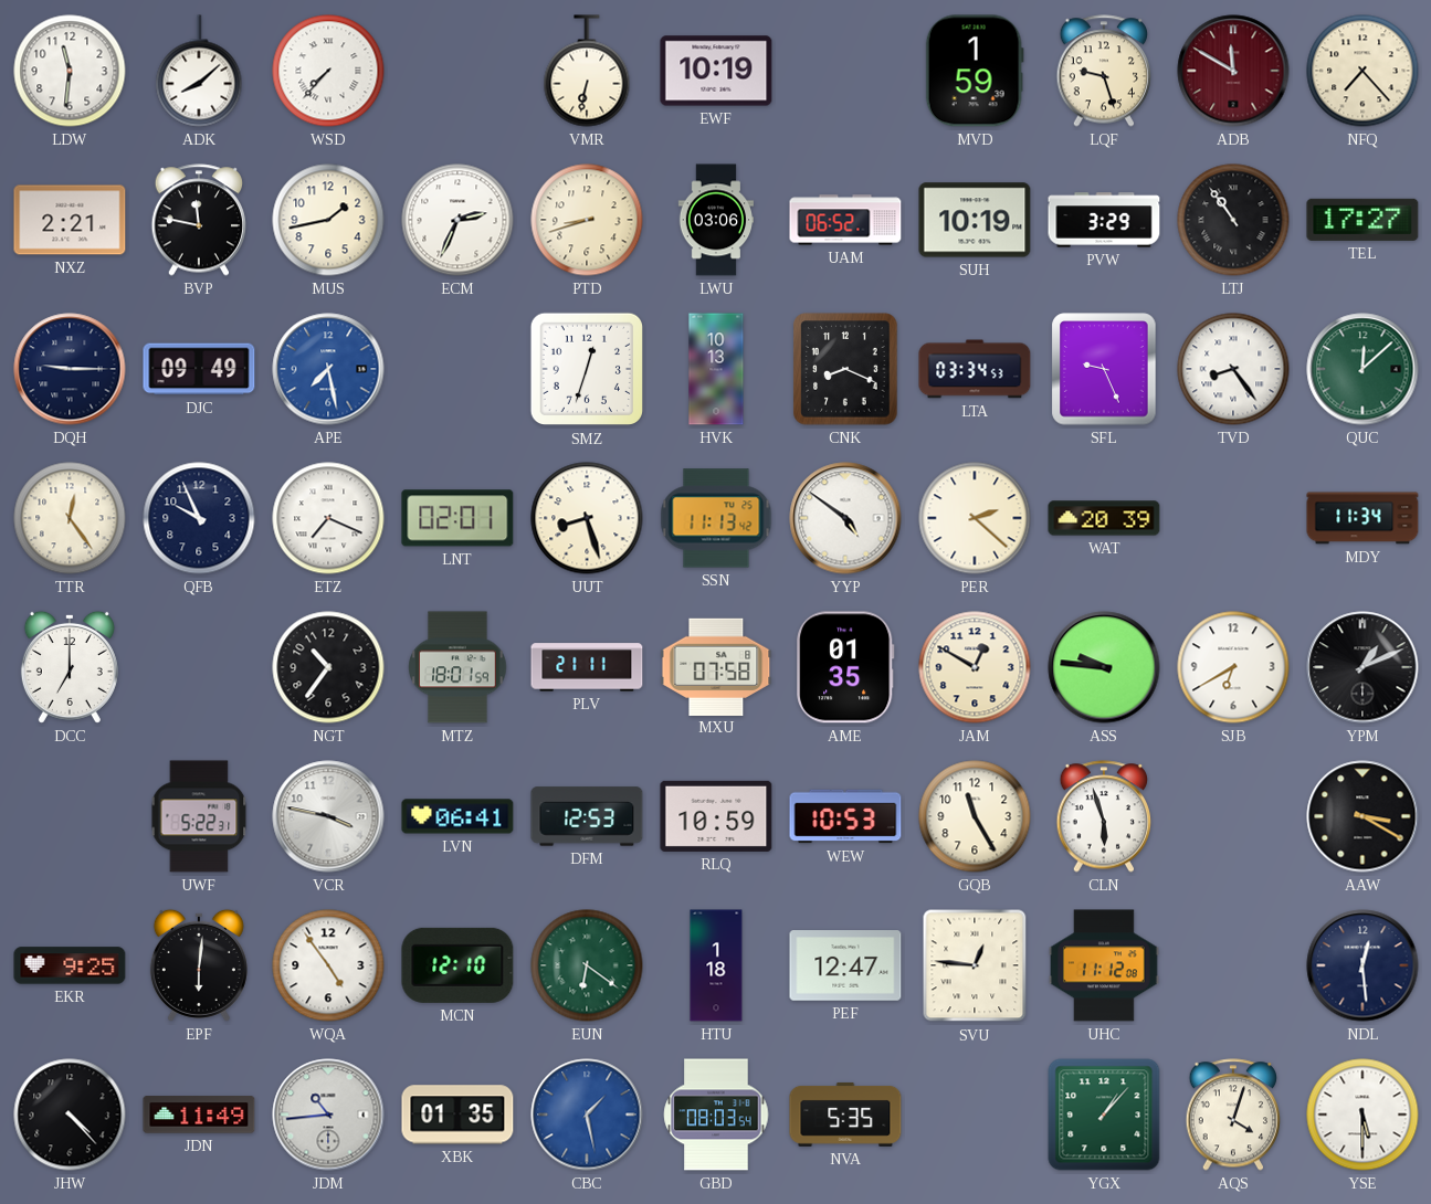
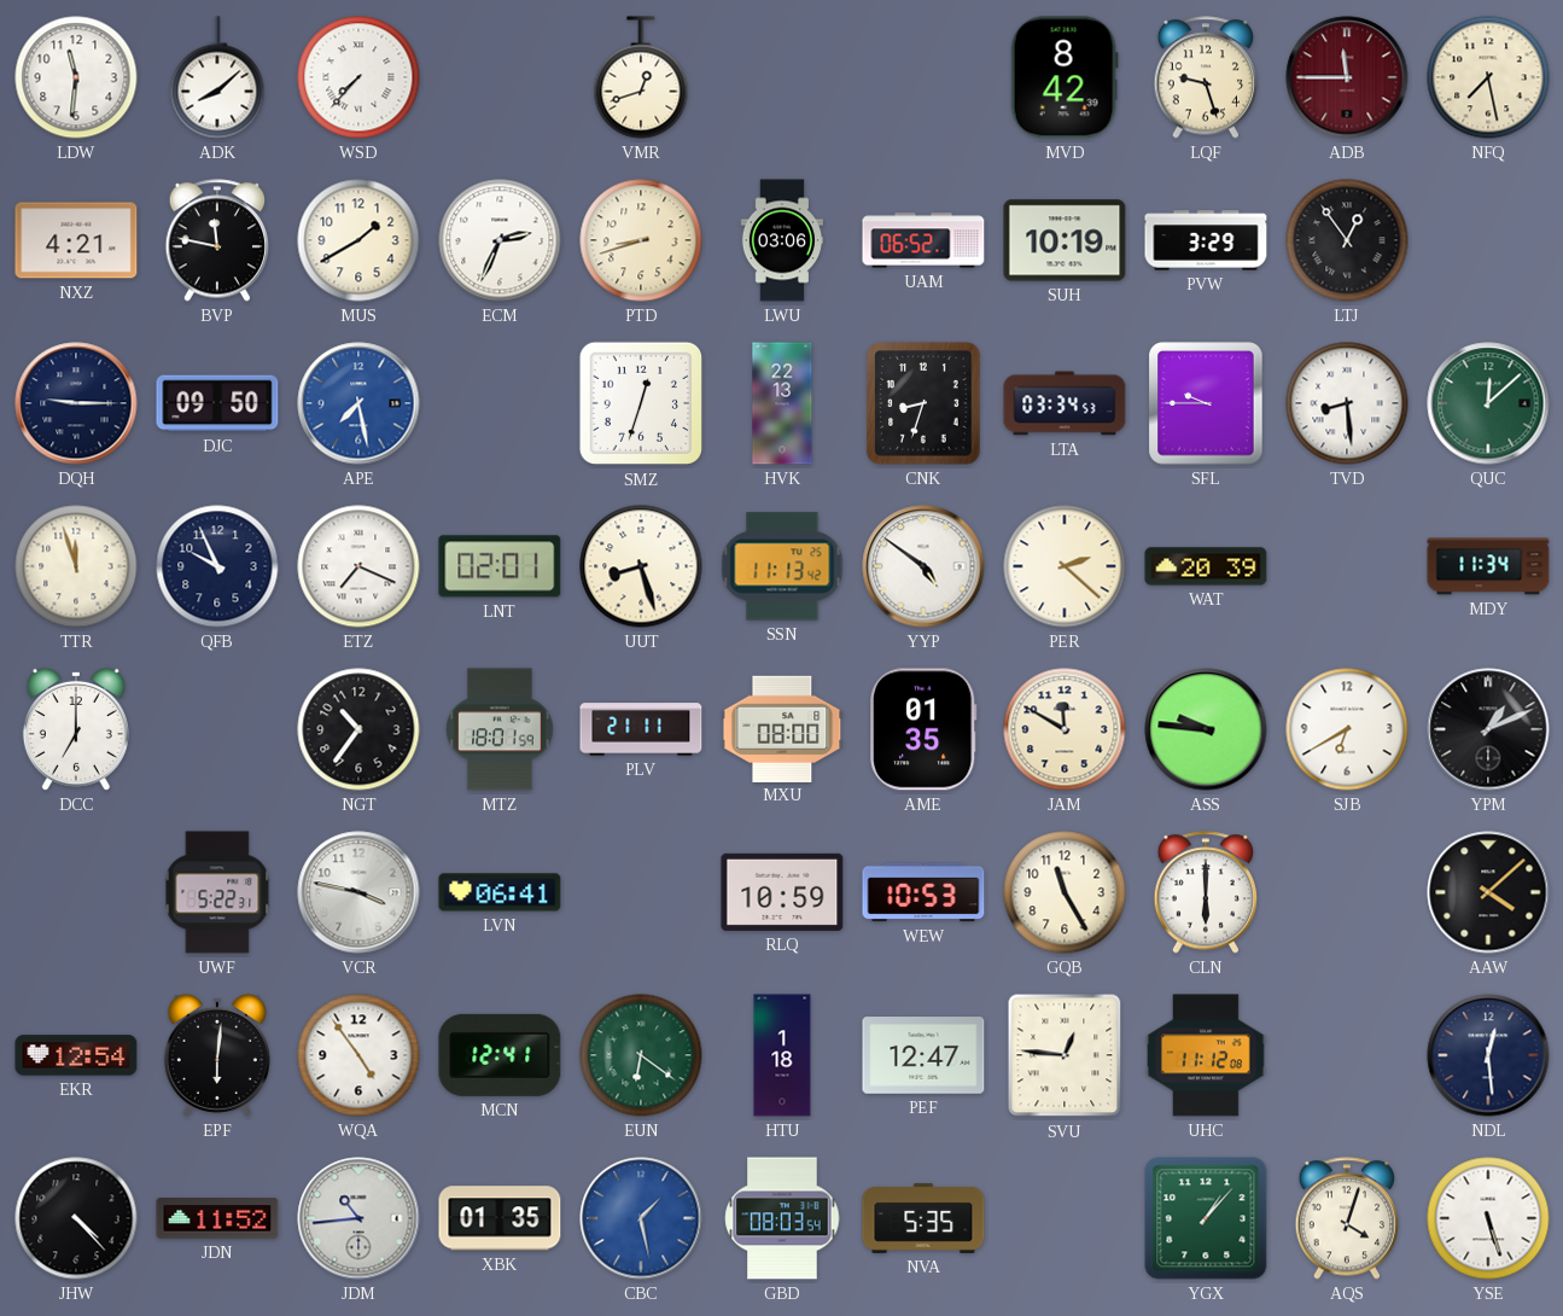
VMR: 6:32 -> 12:42
EWF: 10:19 -> none
MVD: 1:59 -> 8:42
ADB: 11:50 -> 11:45
NFQ: 7:23 -> 7:28
NXZ: 2:21 -> 4:21
MUS: 1:43 -> 1:40
LTJ: 10:54 -> 12:54
TEL: 17:27 -> none
DJC: 09:49 -> 09:50
HVK: 10:13 -> 22:13
CNK: 8:19 -> 8:33
SFL: 9:26 -> 9:45
TVD: 8:24 -> 8:29
TTR: 12:24 -> 11:57
MXU: 07:58 -> 08:00
JAM: 12:50 -> 11:50
DFM: 12:53 -> none
CLN: 5:57 -> 6:00
AAW: 3:20 -> 4:08
EKR: 9:25 -> 12:54
MCN: 12:10 -> 12:41
JDN: 11:49 -> 11:52
YSE: 5:30 -> 5:27
